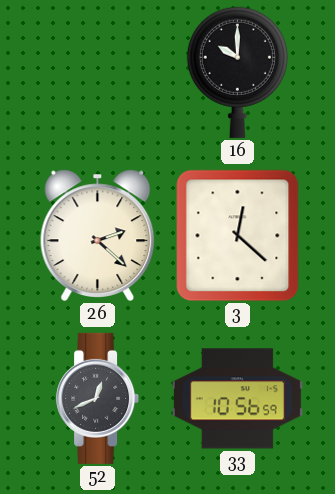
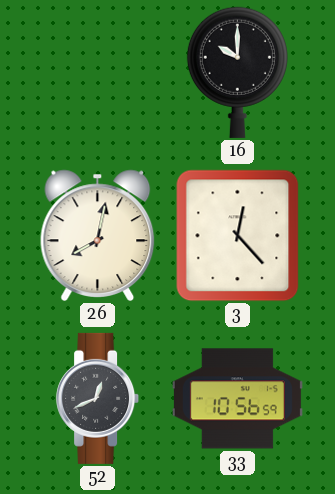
26: 2:22 -> 8:02
3: 12:22 -> 12:23
